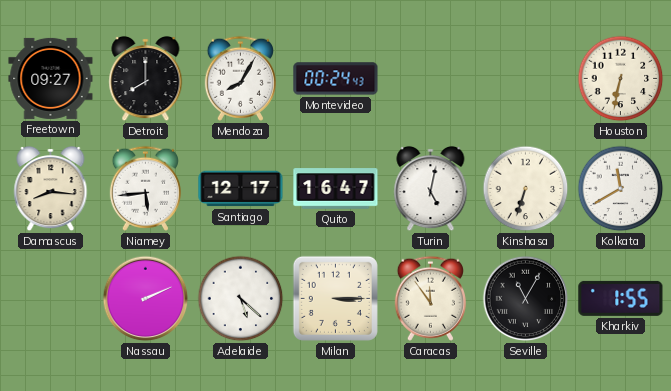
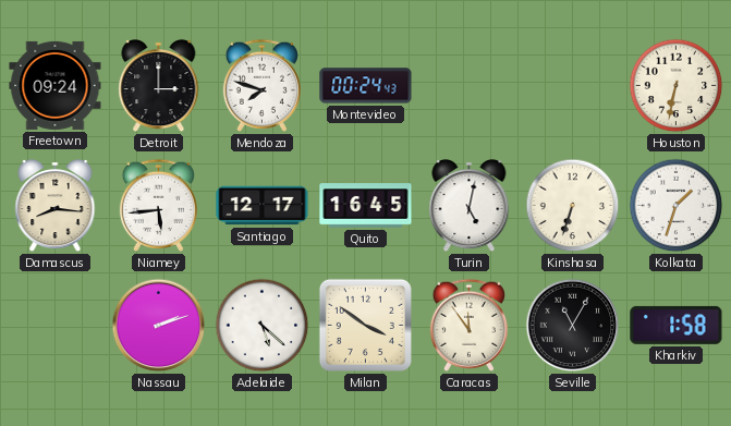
Freetown: 09:27 -> 09:24
Detroit: 8:00 -> 3:00
Mendoza: 8:05 -> 7:48
Quito: 16:47 -> 16:45
Kolkata: 11:40 -> 1:33
Nassau: 2:11 -> 2:12
Milan: 3:15 -> 3:51
Kharkiv: 1:55 -> 1:58
